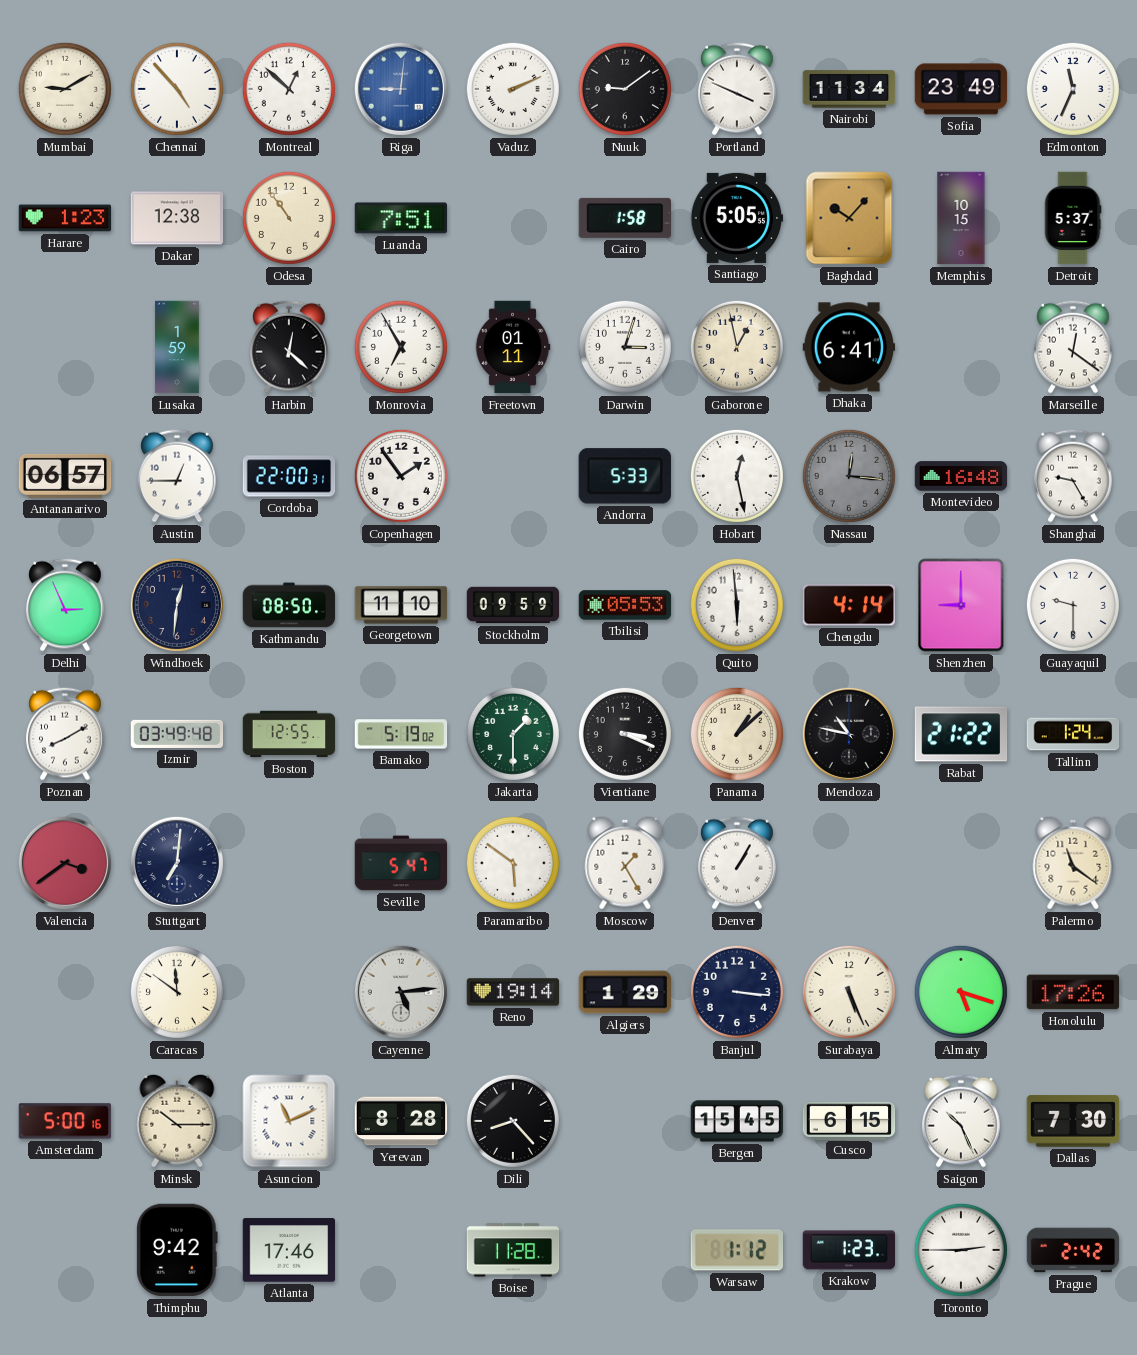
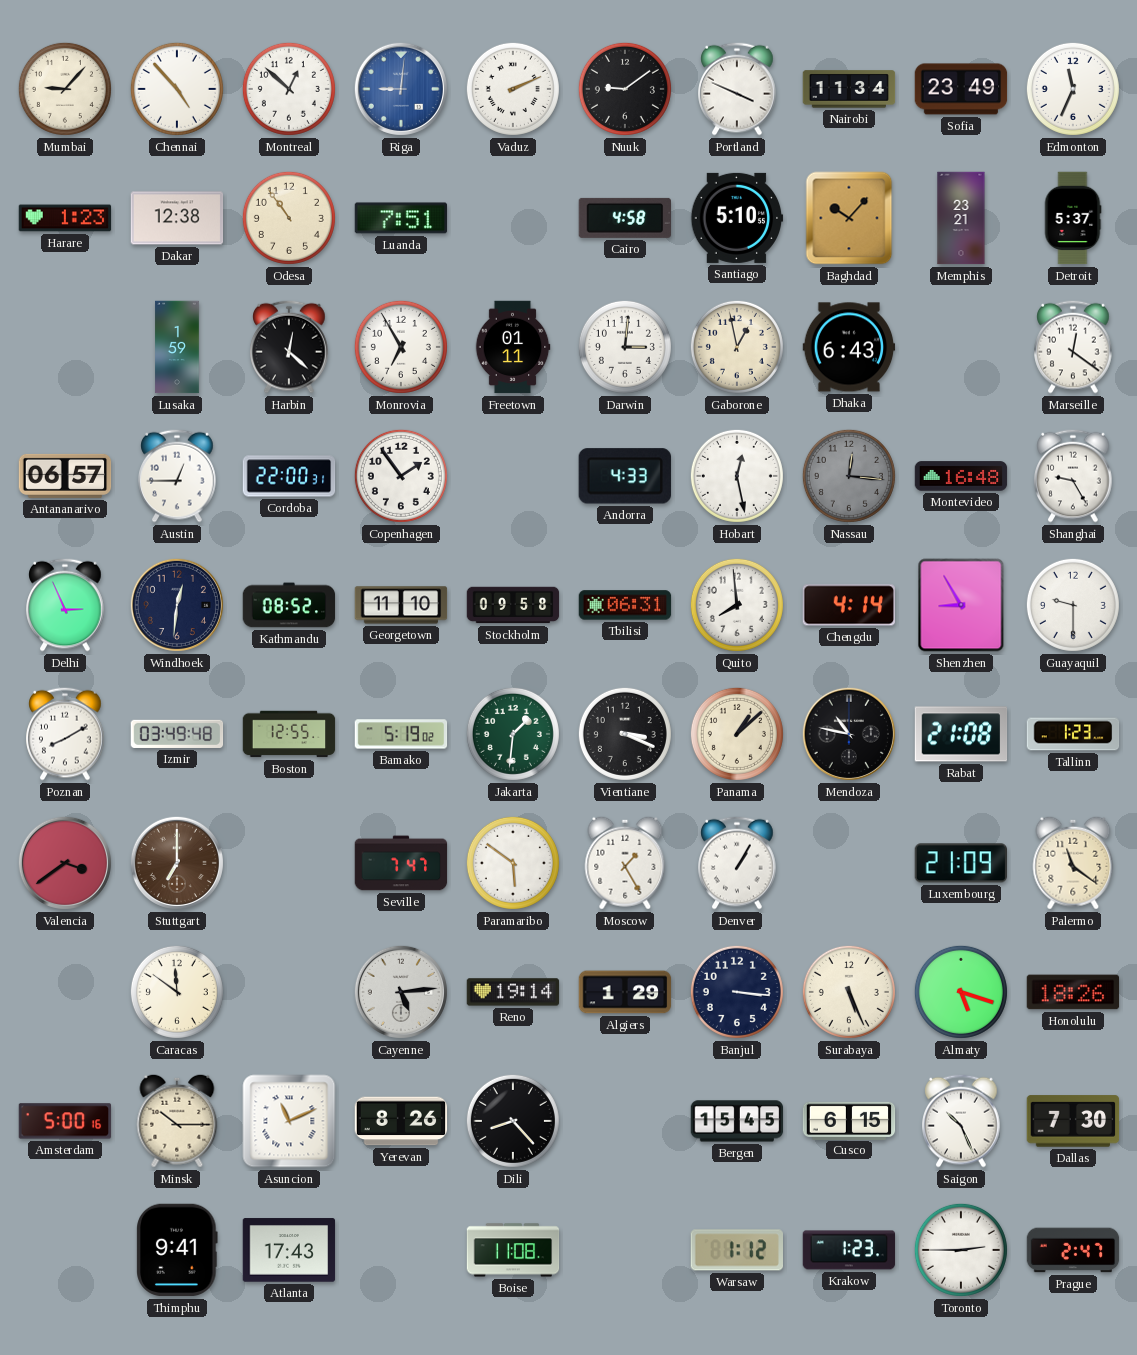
Mumbai: 9:10 -> 9:07
Cairo: 1:58 -> 4:58
Santiago: 5:05 -> 5:10
Memphis: 10:15 -> 23:21
Darwin: 3:03 -> 3:01
Dhaka: 6:41 -> 6:43
Andorra: 5:33 -> 4:33
Kathmandu: 08:50 -> 08:52
Stockholm: 09:59 -> 09:58
Tbilisi: 05:53 -> 06:31
Quito: 5:59 -> 7:59
Shenzhen: 9:00 -> 8:55
Jakarta: 1:30 -> 1:31
Rabat: 21:22 -> 21:08
Tallinn: 1:24 -> 1:23
Stuttgart: 7:01 -> 7:00
Stuttgart dial: navy -> brown
Seville: 5:47 -> 7:47
Luxembourg: none -> 21:09
Honolulu: 17:26 -> 18:26
Yerevan: 8:28 -> 8:26
Thimphu: 9:42 -> 9:41
Atlanta: 17:46 -> 17:43
Boise: 11:28 -> 11:08
Prague: 2:42 -> 2:47
